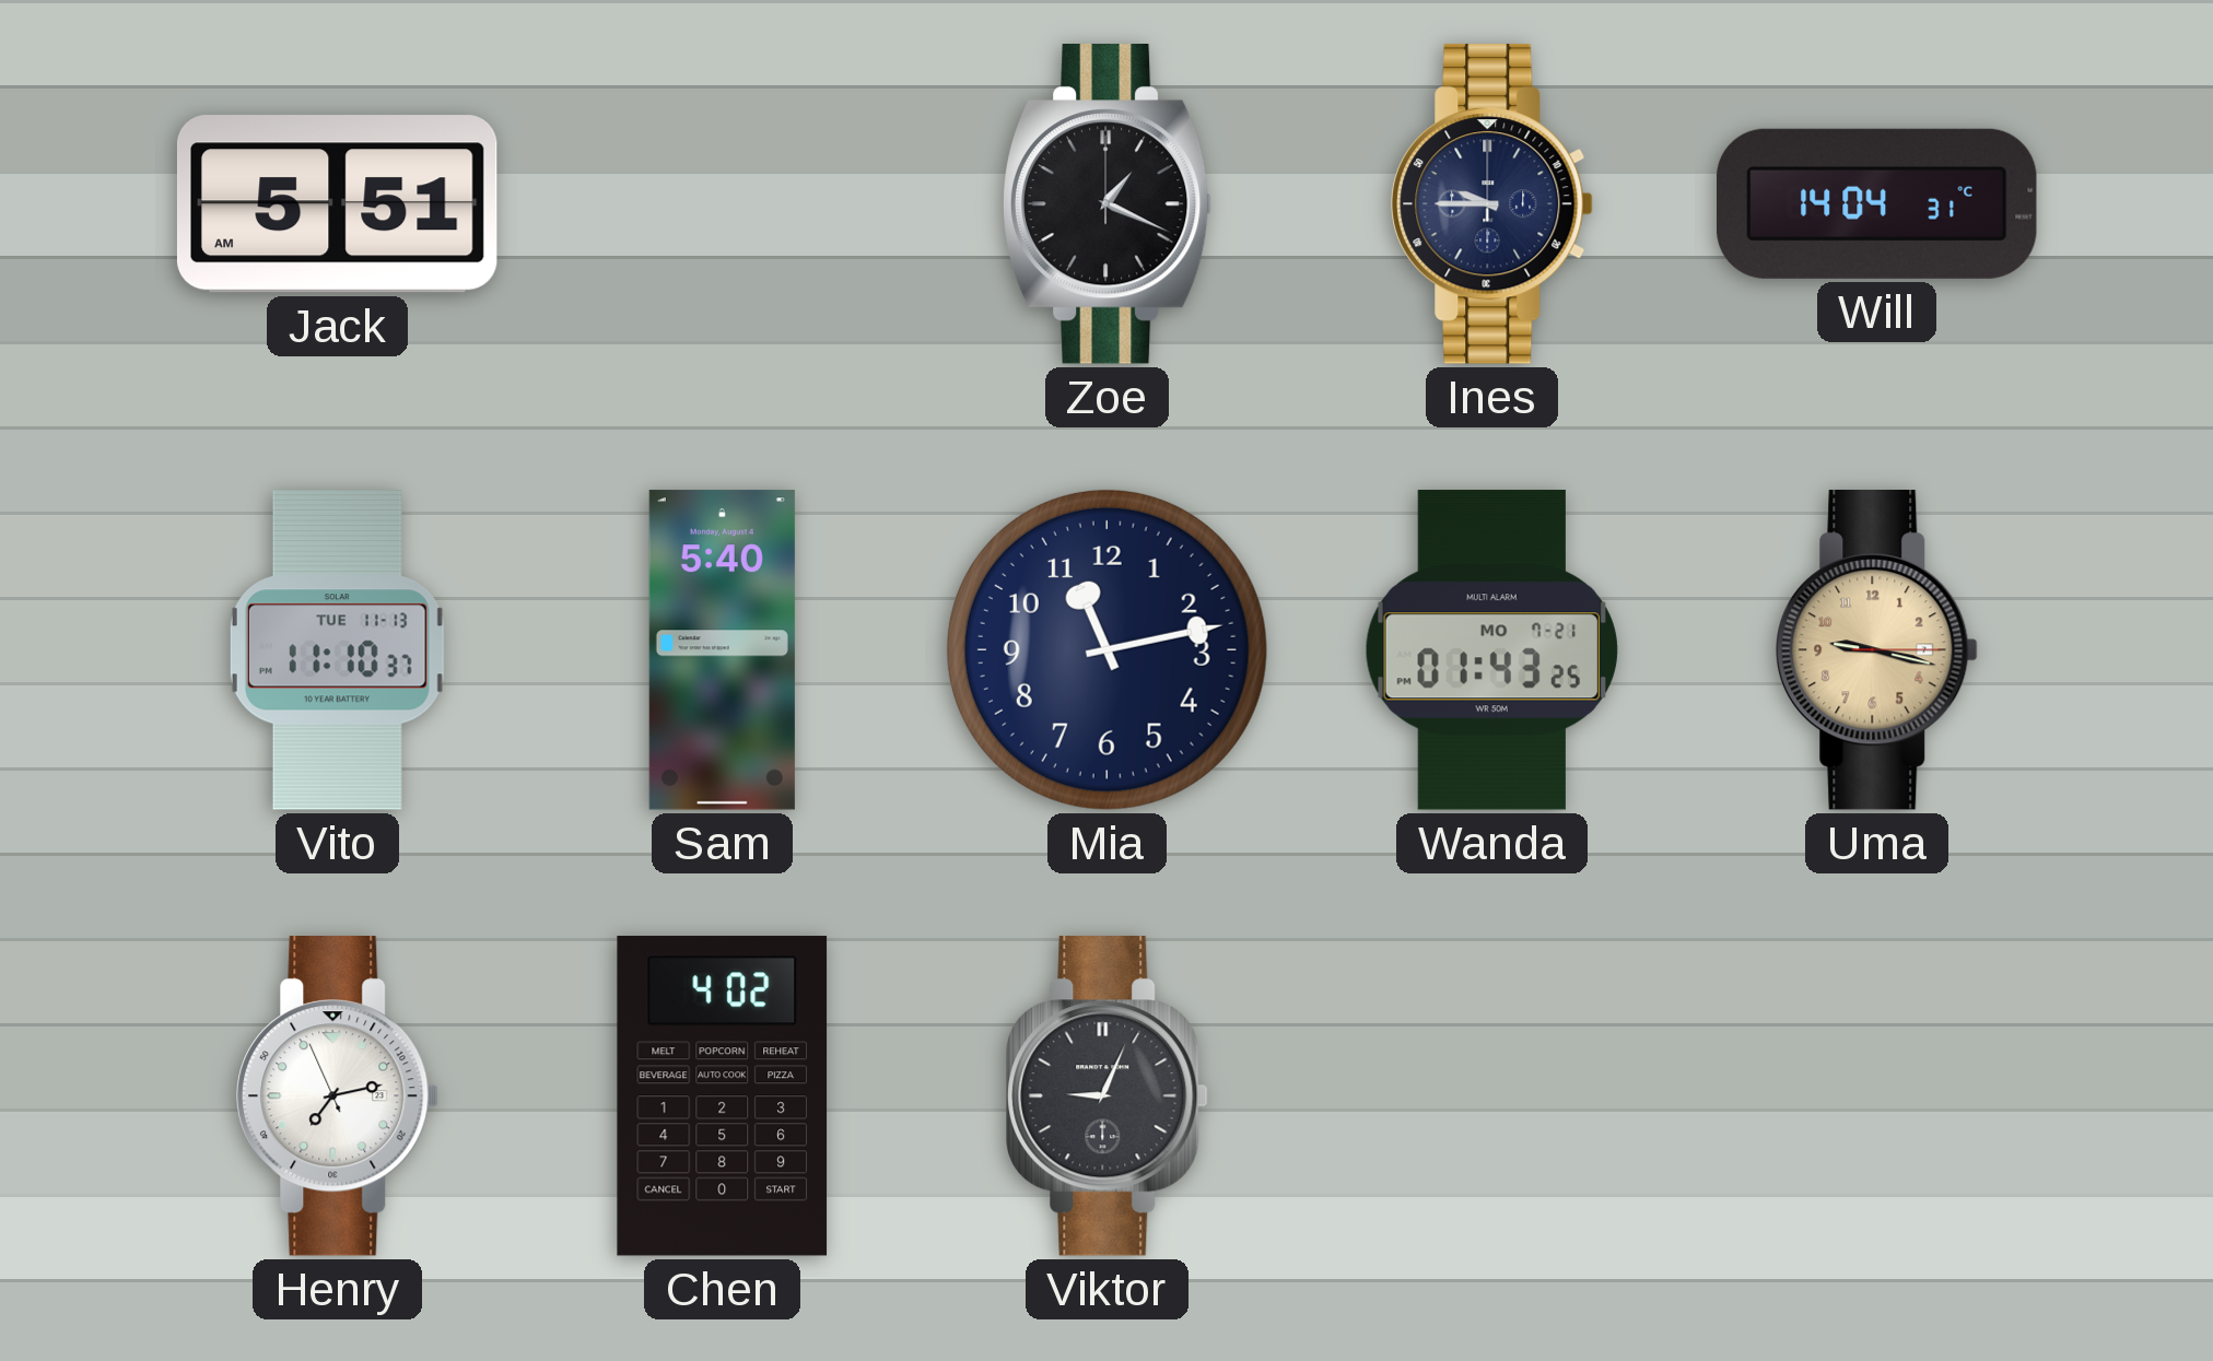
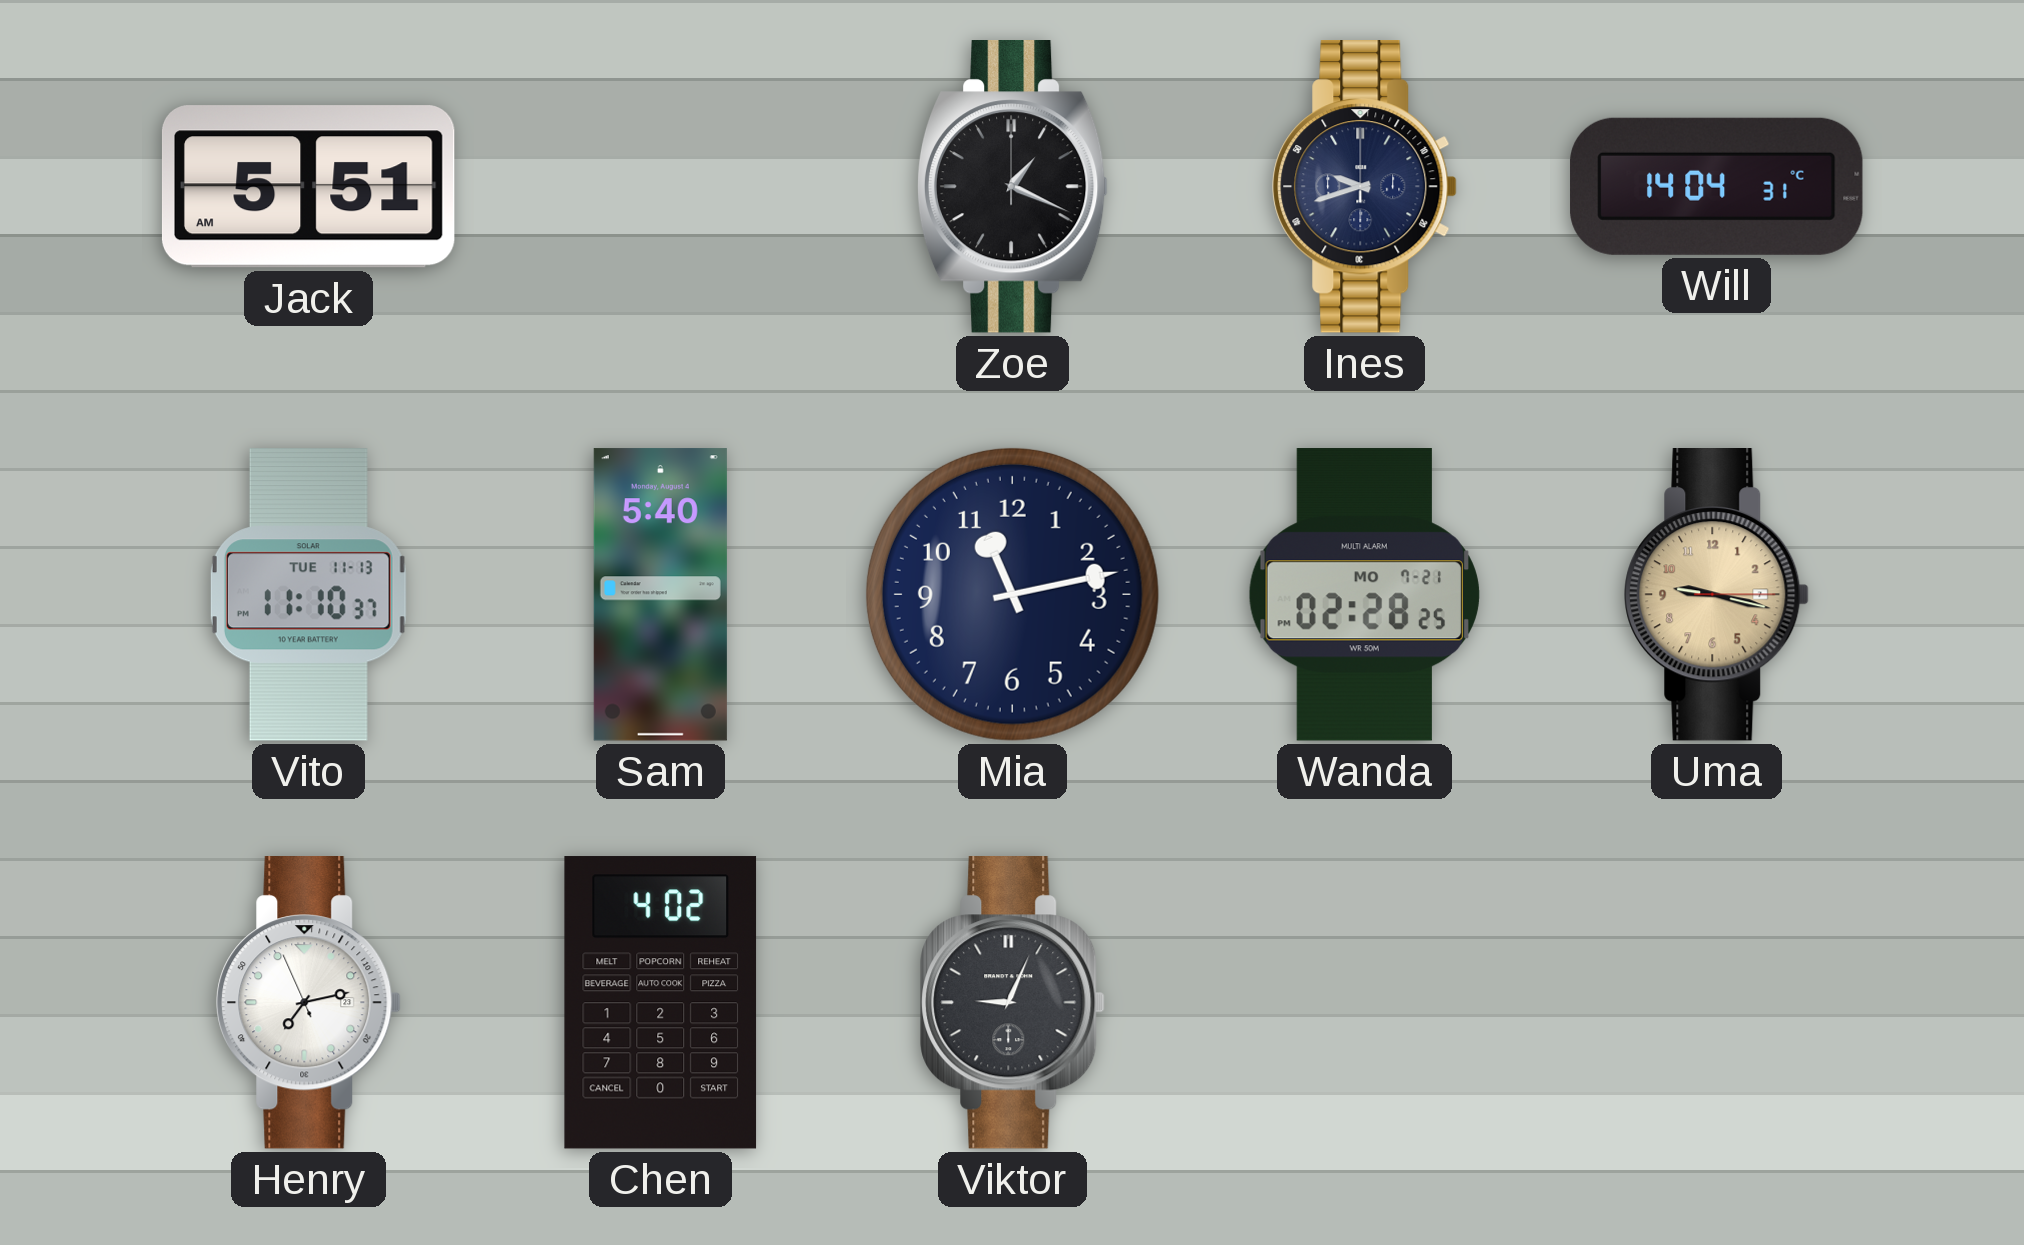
Ines: 9:45 -> 9:42
Wanda: 01:43 -> 02:28
